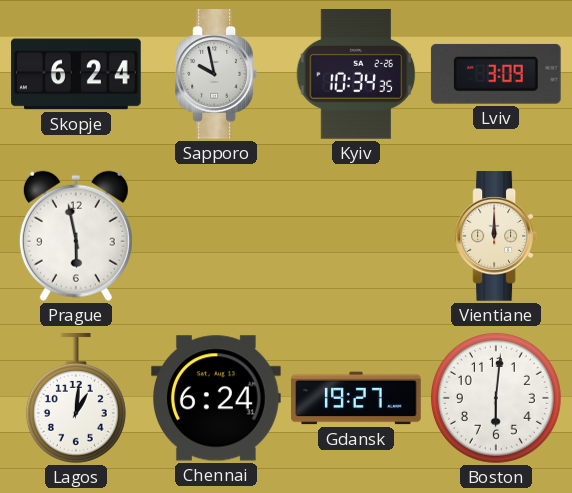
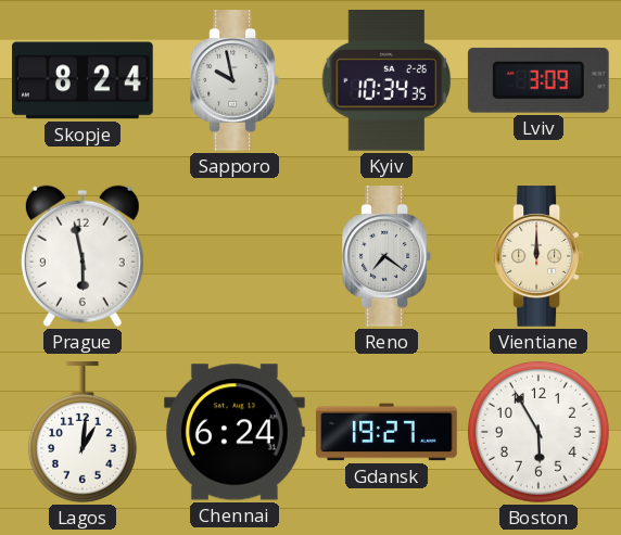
Skopje: 6:24 -> 8:24
Reno: none -> 7:21
Boston: 6:01 -> 5:55
